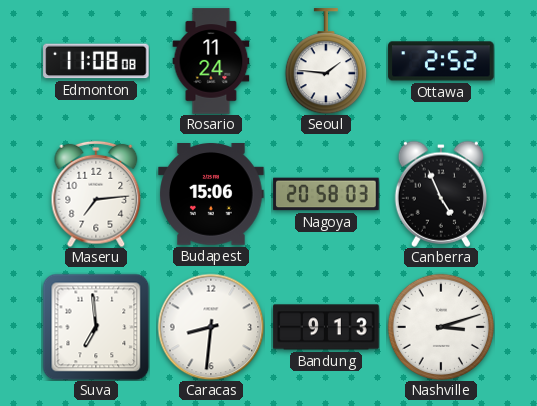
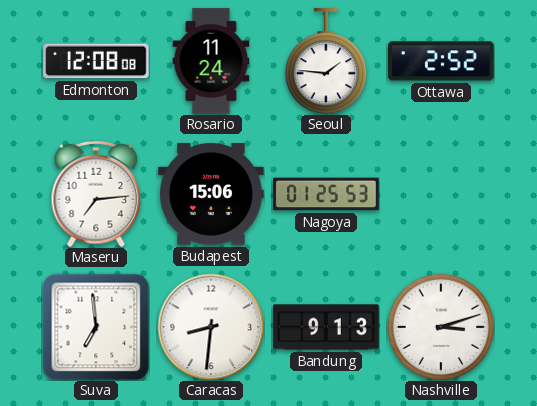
Edmonton: 11:08 -> 12:08
Nagoya: 20:58 -> 01:25
Canberra: 4:56 -> none
